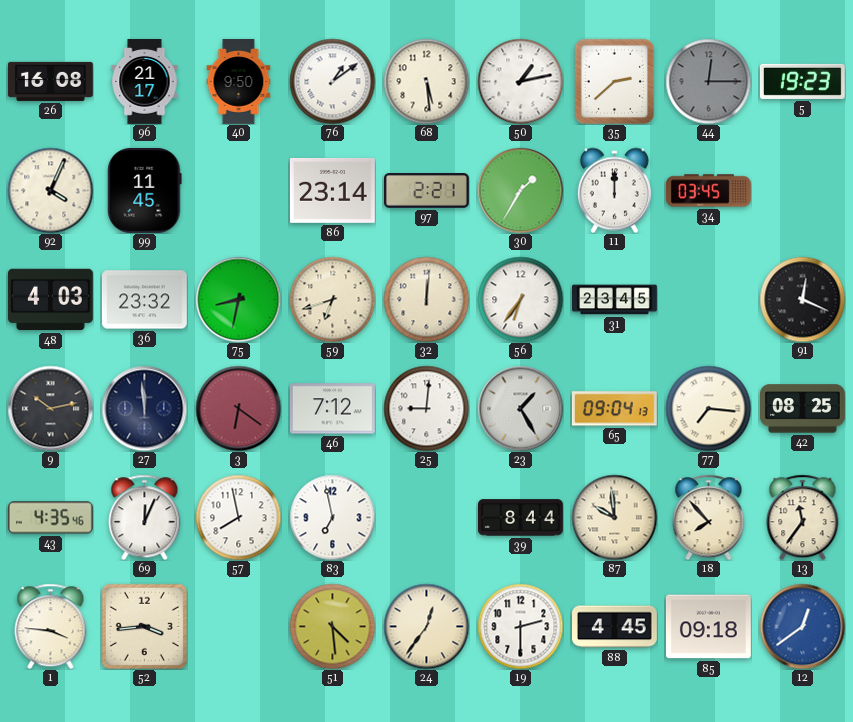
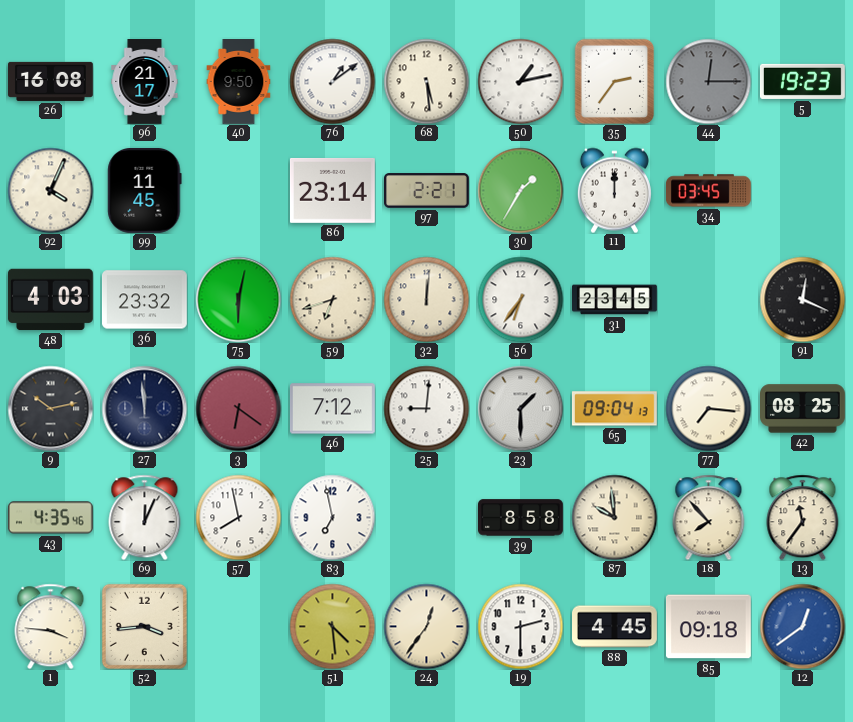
35: 2:38 -> 2:36
75: 8:32 -> 6:02
23: 1:25 -> 1:30
39: 8:44 -> 8:58
